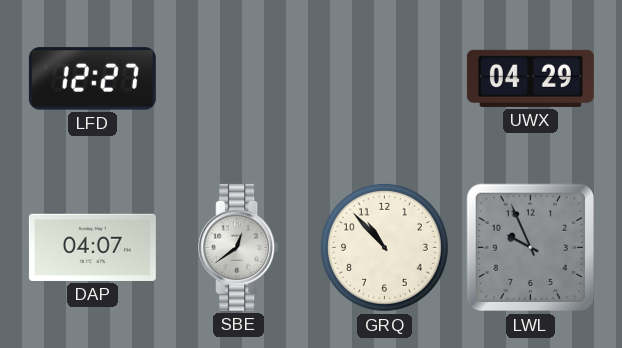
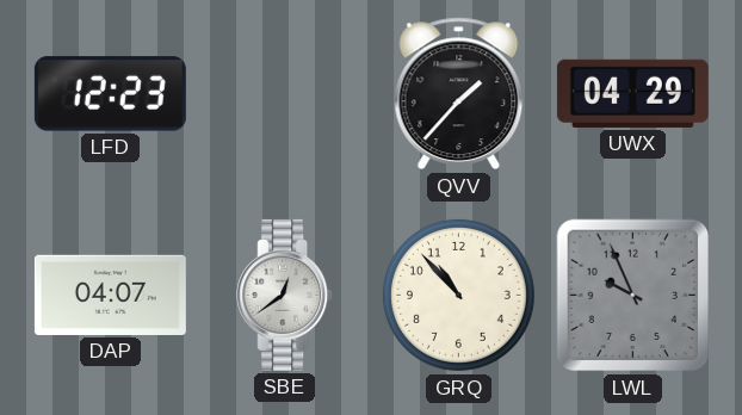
LFD: 12:27 -> 12:23
QVV: none -> 1:37
